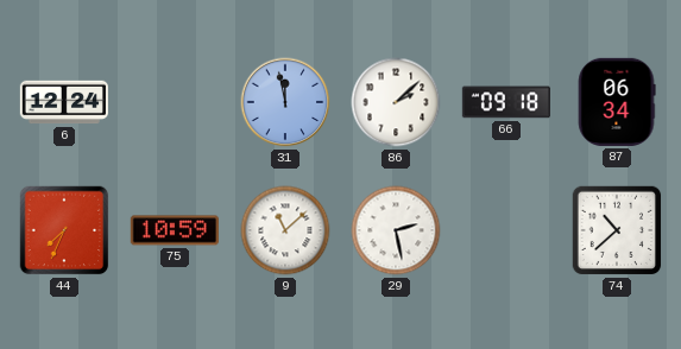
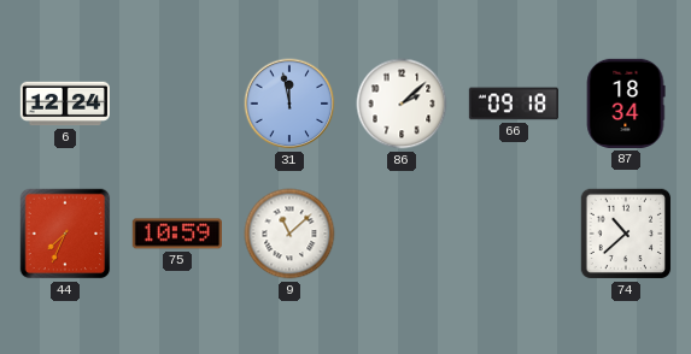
87: 06:34 -> 18:34
29: 2:28 -> none
